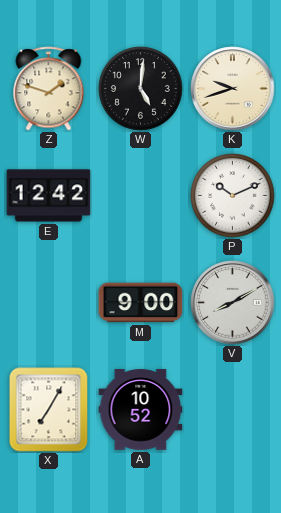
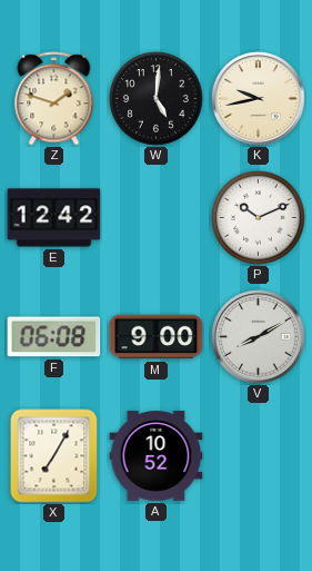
K: 9:42 -> 9:43
F: none -> 06:08
